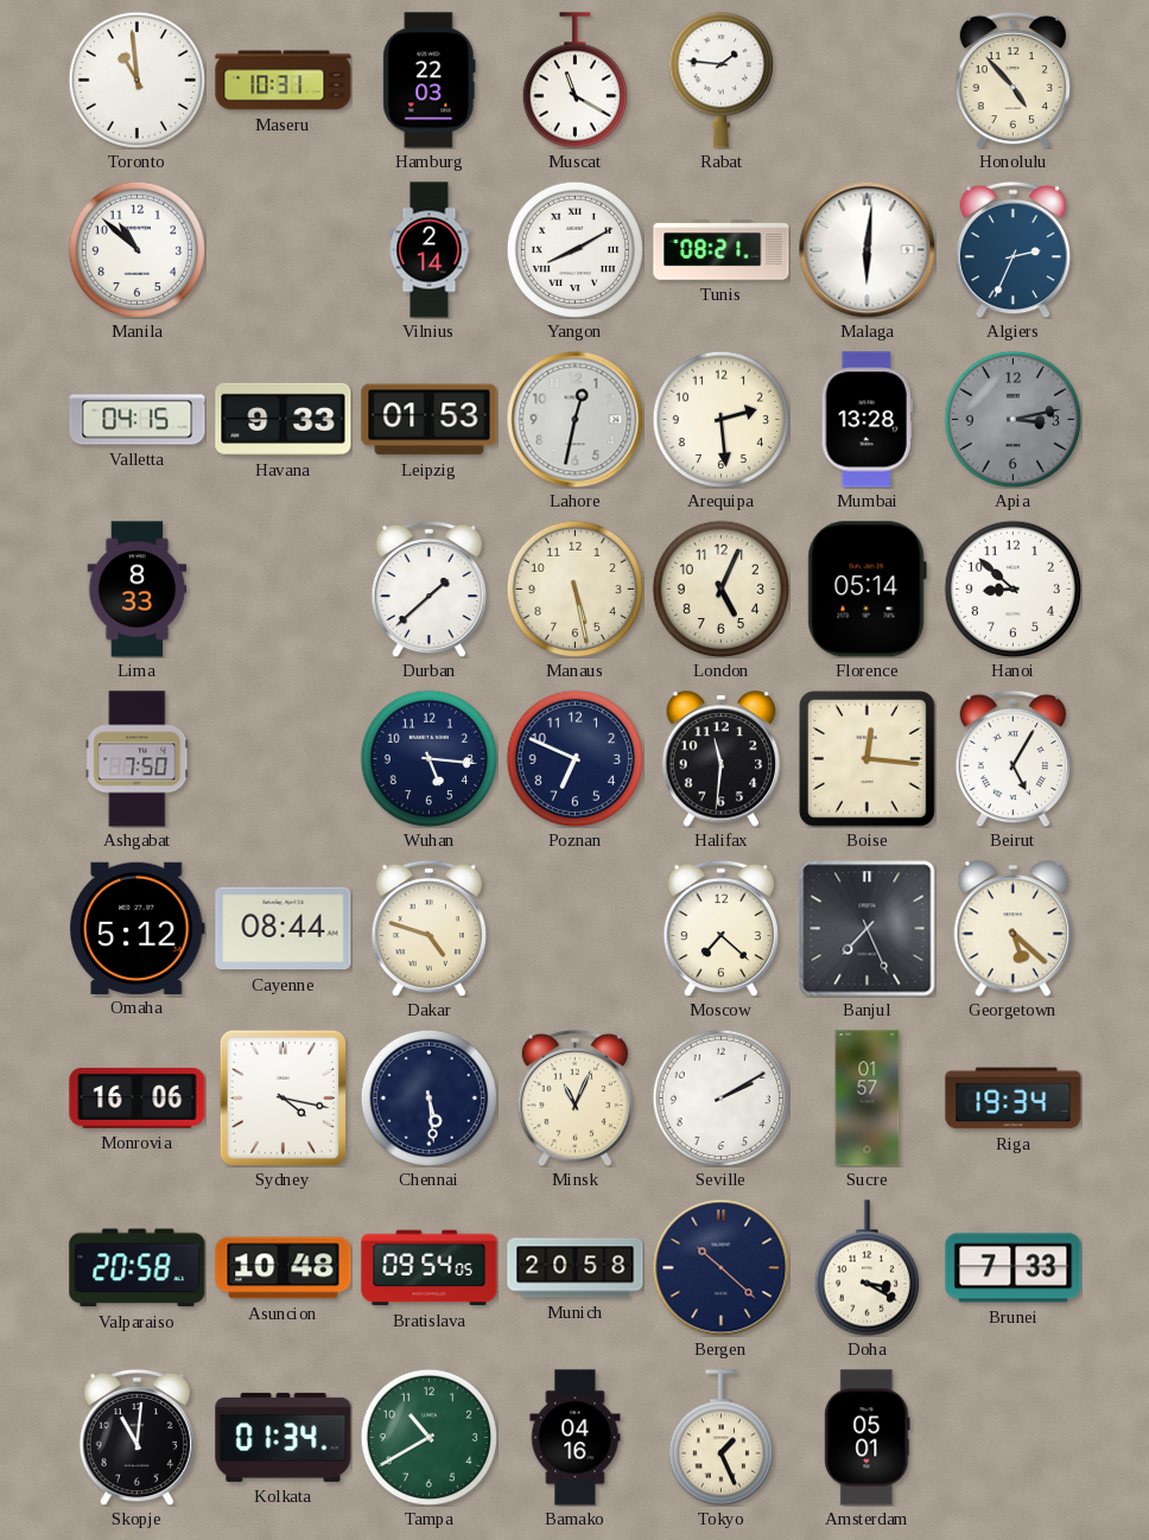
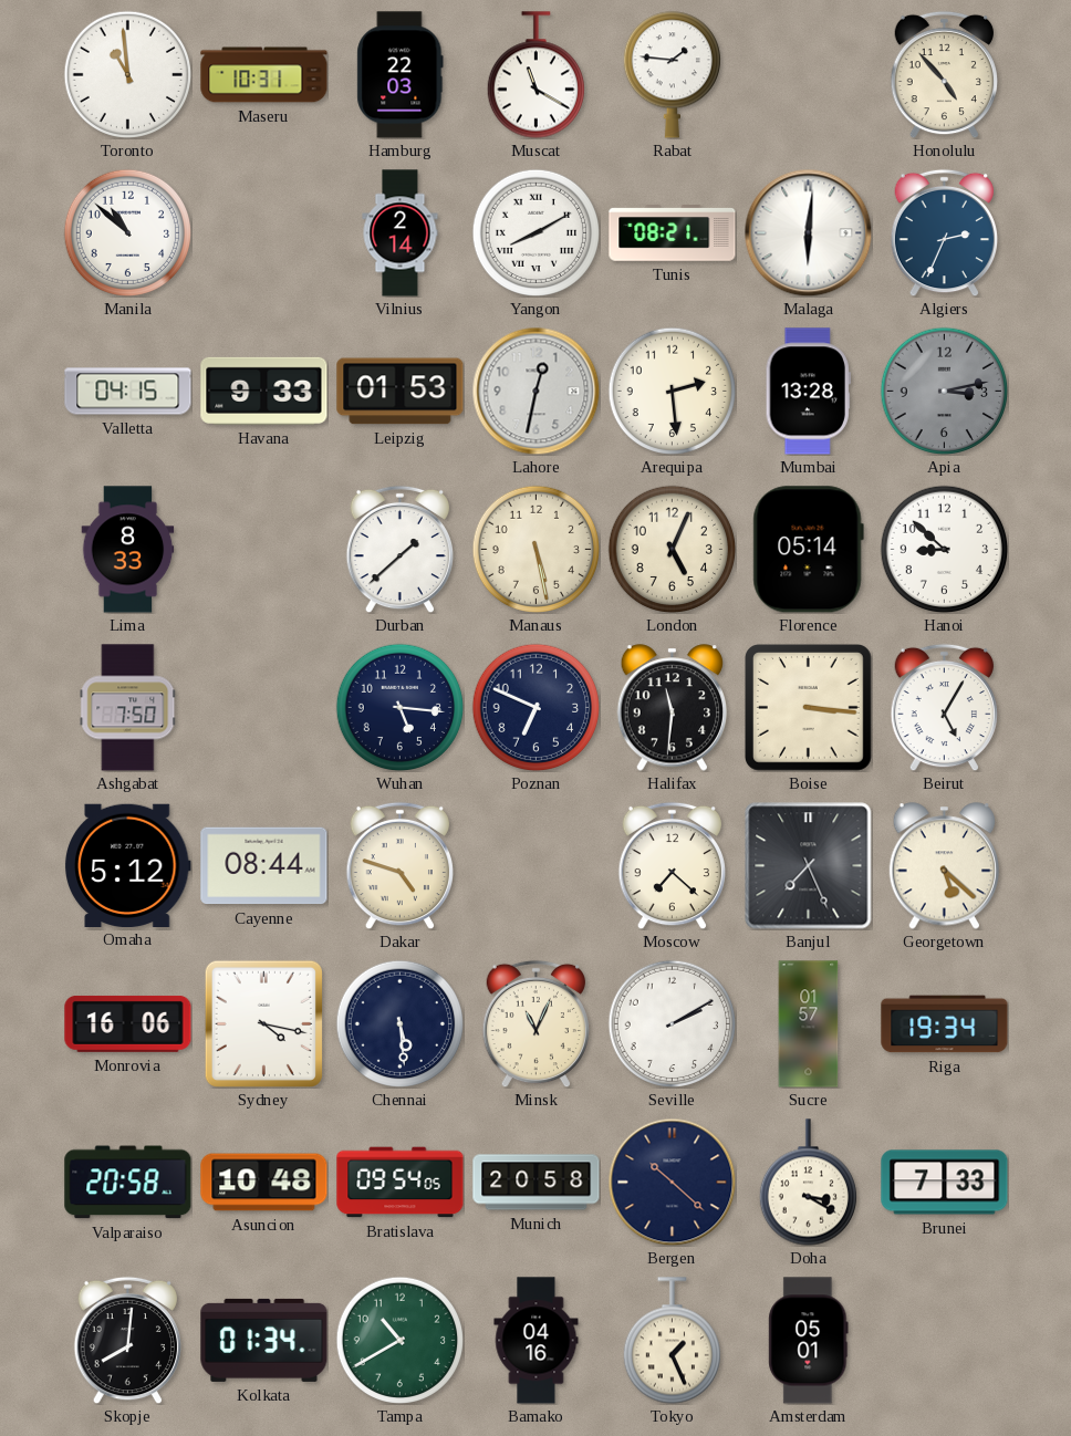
Boise: 12:16 -> 3:16
Skopje: 11:01 -> 8:01
